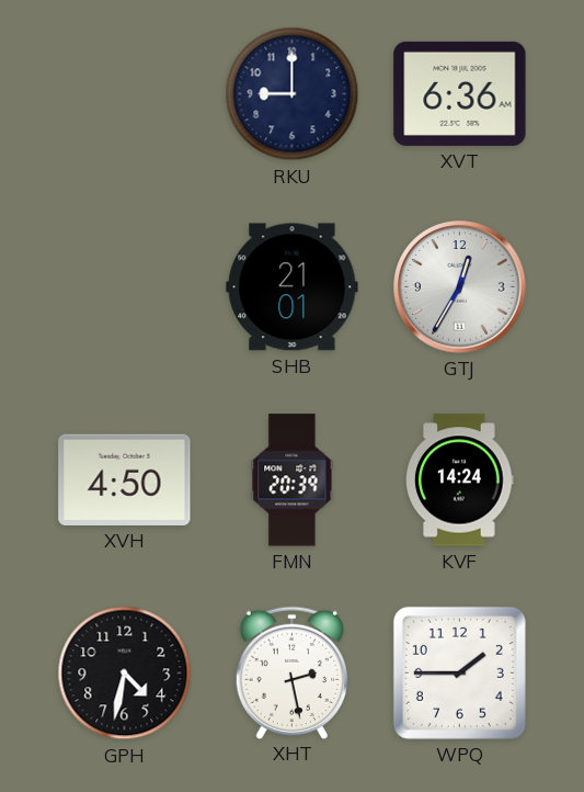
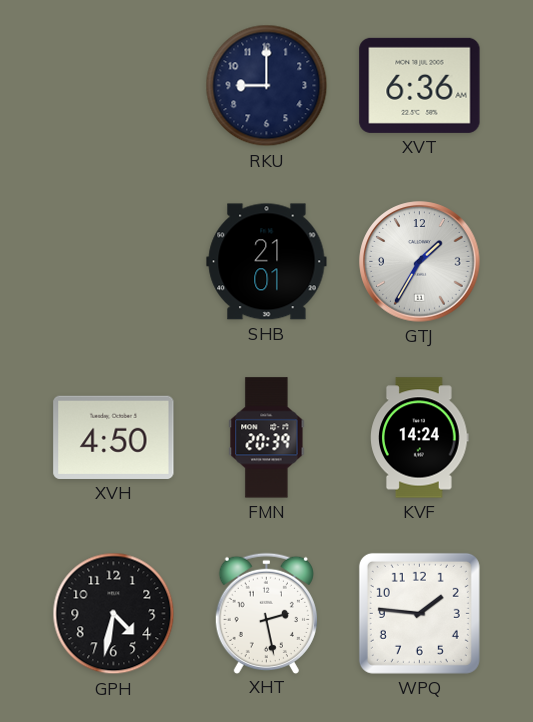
GTJ: 12:35 -> 1:35
WPQ: 1:45 -> 1:46
